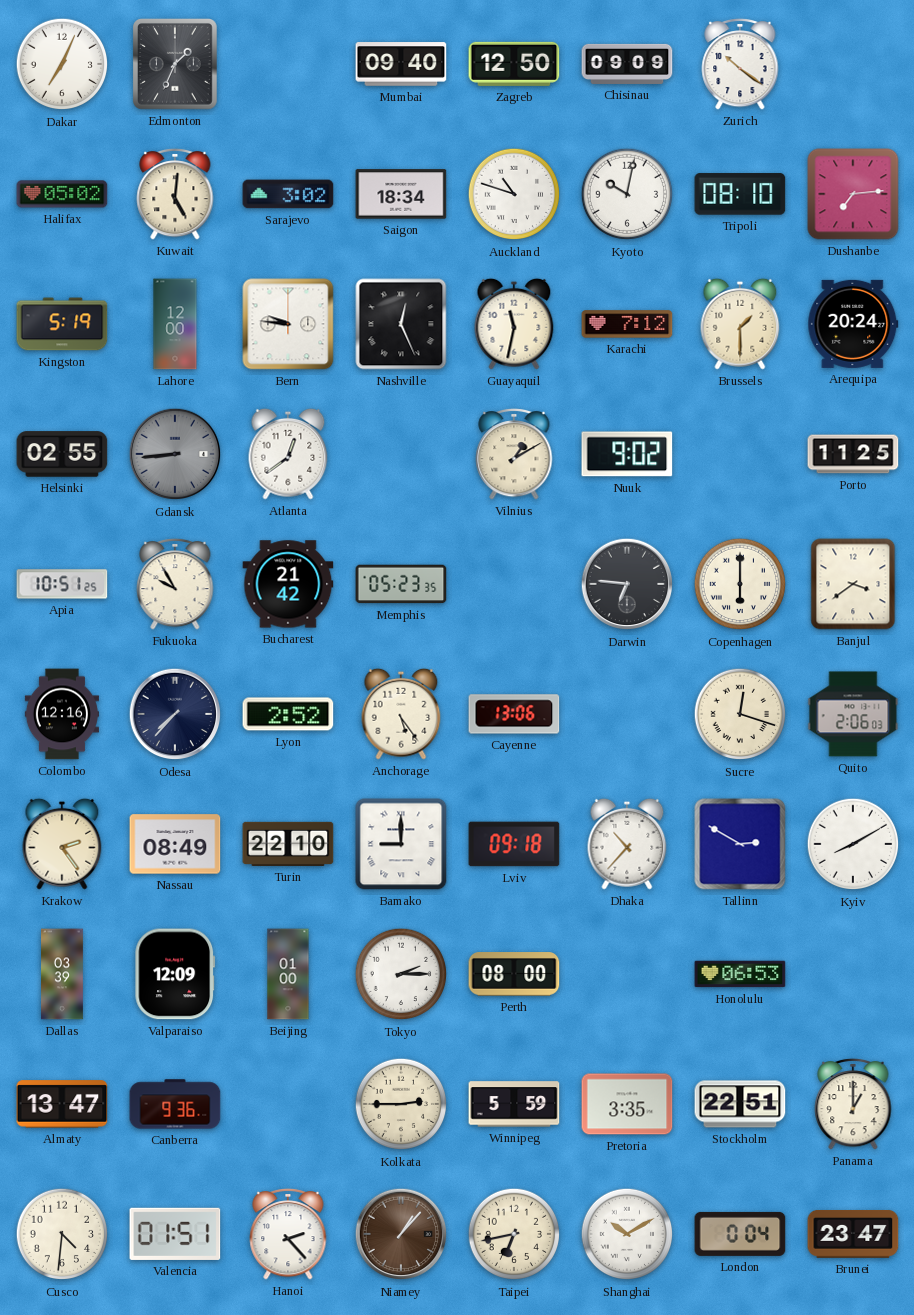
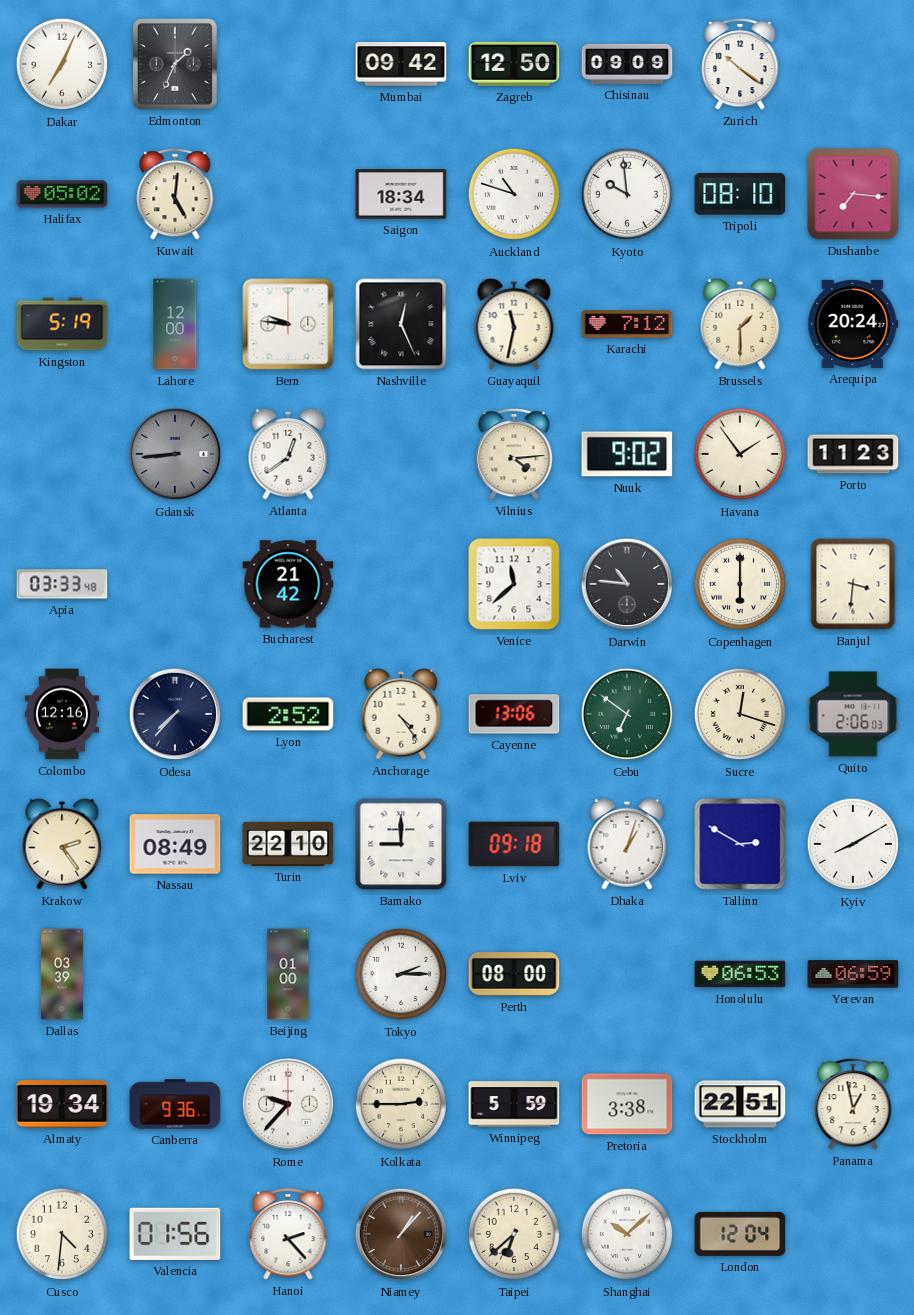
Mumbai: 09:40 -> 09:42
Sarajevo: 3:02 -> none
Kyoto: 10:02 -> 9:59
Dushanbe: 7:14 -> 7:16
Helsinki: 02:55 -> none
Vilnius: 1:10 -> 4:14
Havana: none -> 1:54
Porto: 11:25 -> 11:23
Apia: 10:51 -> 03:33
Fukuoka: 9:55 -> none
Memphis: 05:23 -> none
Venice: none -> 11:38
Darwin: 6:46 -> 10:46
Banjul: 3:39 -> 3:31
Anchorage: 5:24 -> 4:24
Cebu: none -> 6:51
Dhaka: 10:37 -> 1:03
Valparaiso: 12:09 -> none
Yerevan: none -> 06:59
Almaty: 13:47 -> 19:34
Rome: none -> 9:37
Pretoria: 3:35 -> 3:38
Panama: 1:00 -> 12:58
Valencia: 01:51 -> 01:56
Taipei: 6:43 -> 6:38
Shanghai: 10:10 -> 10:08
London: 0:04 -> 12:04
Brunei: 23:47 -> none
